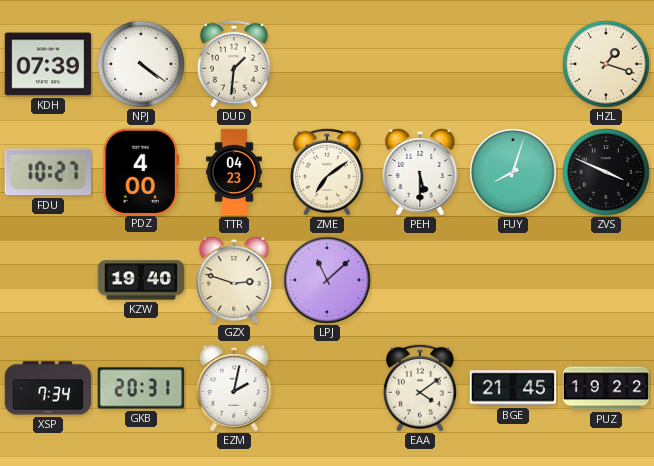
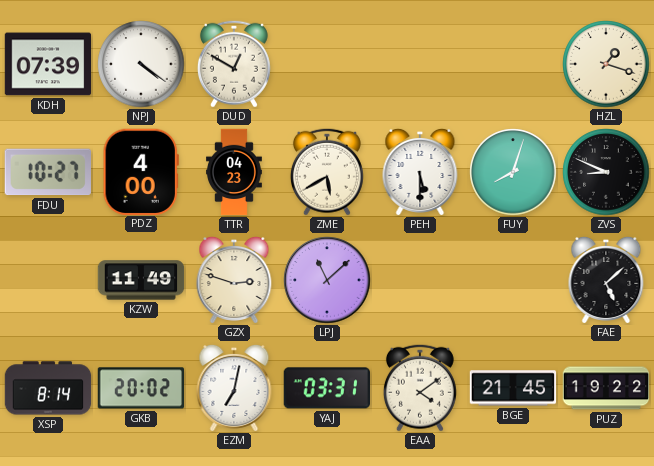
DUD: 1:31 -> 12:50
ZME: 7:09 -> 5:40
ZVS: 3:49 -> 8:49
KZW: 19:40 -> 11:49
FAE: none -> 5:08
XSP: 7:34 -> 8:14
GKB: 20:31 -> 20:02
EZM: 2:02 -> 7:02
YAJ: none -> 03:31
